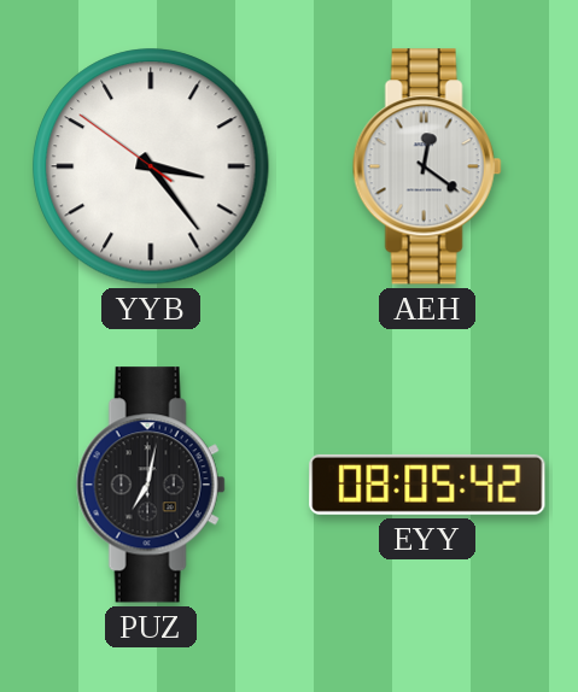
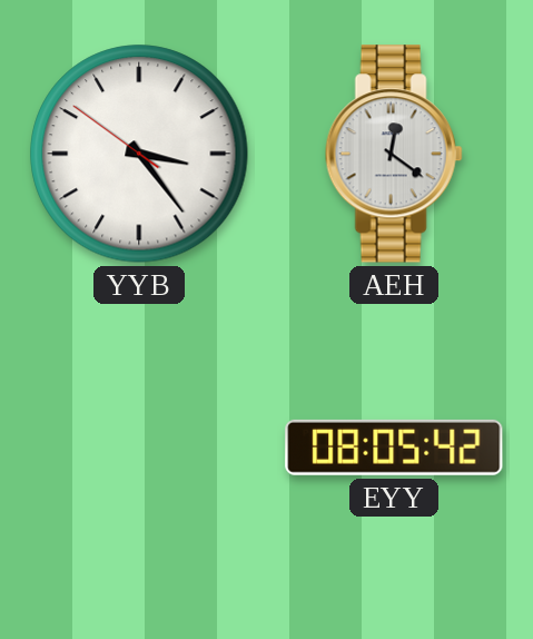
PUZ: 7:02 -> none
